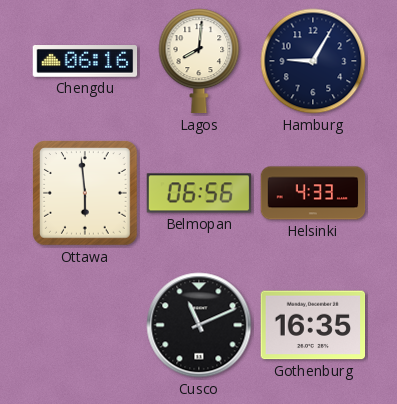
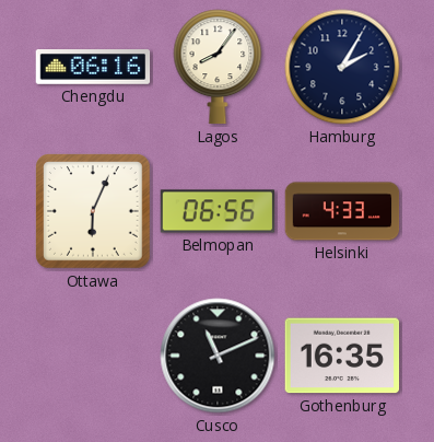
Lagos: 8:01 -> 8:06
Hamburg: 9:05 -> 2:05
Ottawa: 5:59 -> 6:04
